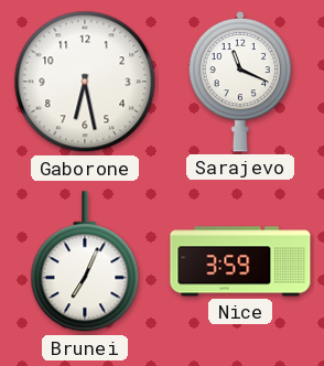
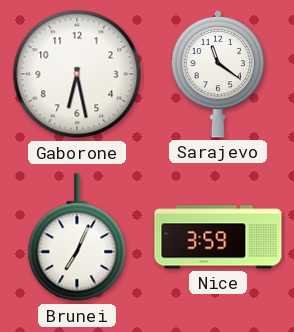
Sarajevo: 11:19 -> 11:21
